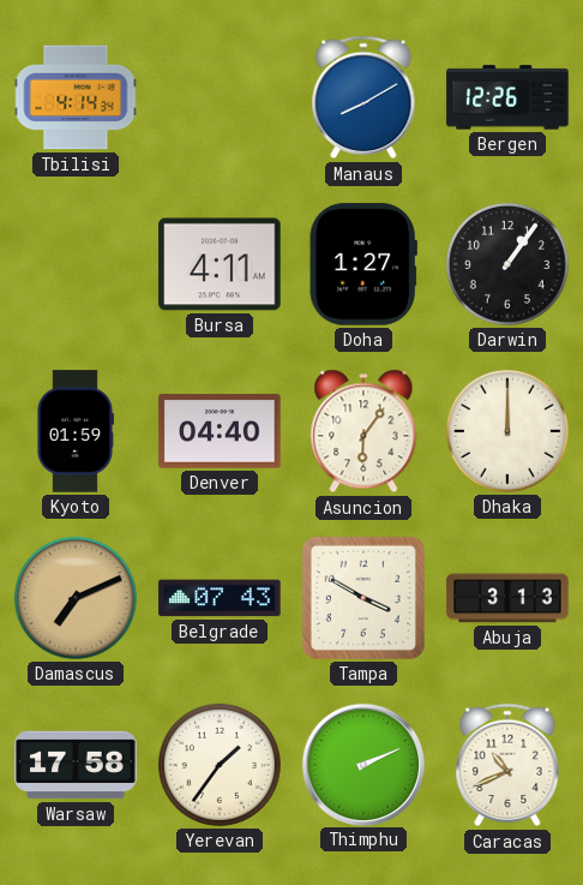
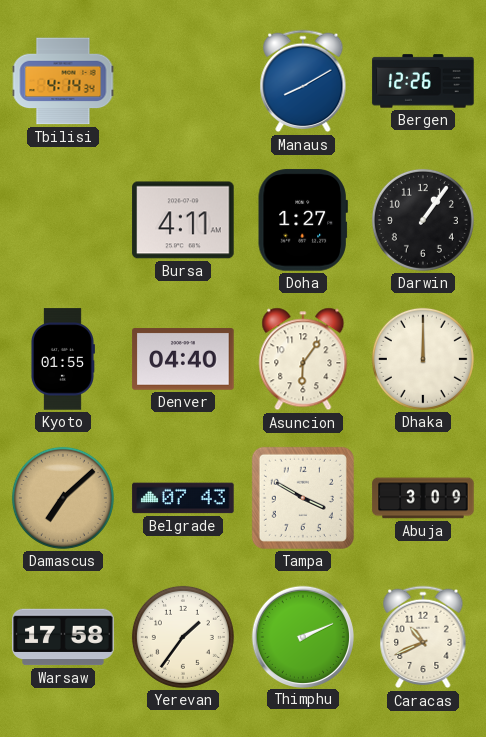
Kyoto: 01:59 -> 01:55
Damascus: 7:11 -> 7:08
Abuja: 3:13 -> 3:09
